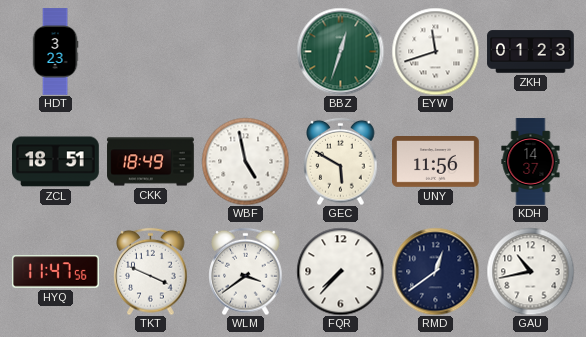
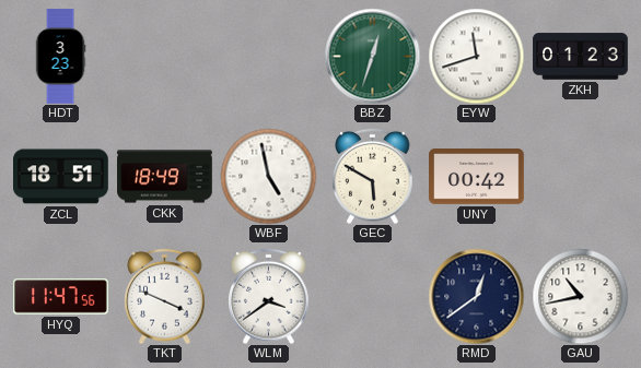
UNY: 11:56 -> 00:42
KDH: 14:37 -> none
FQR: 7:37 -> none
